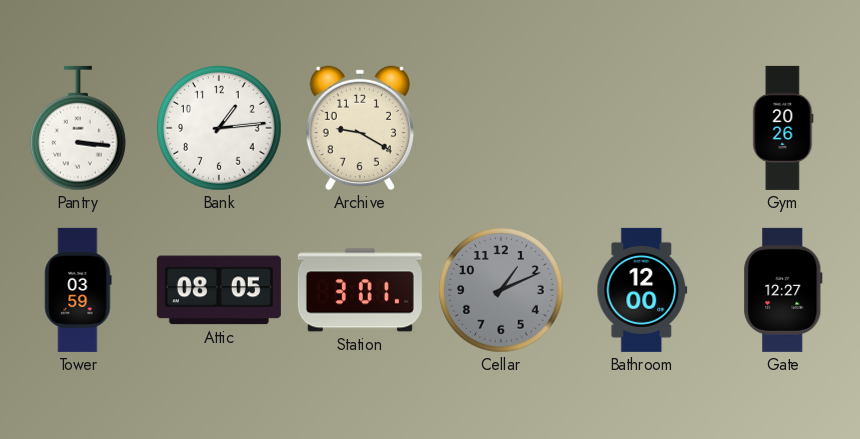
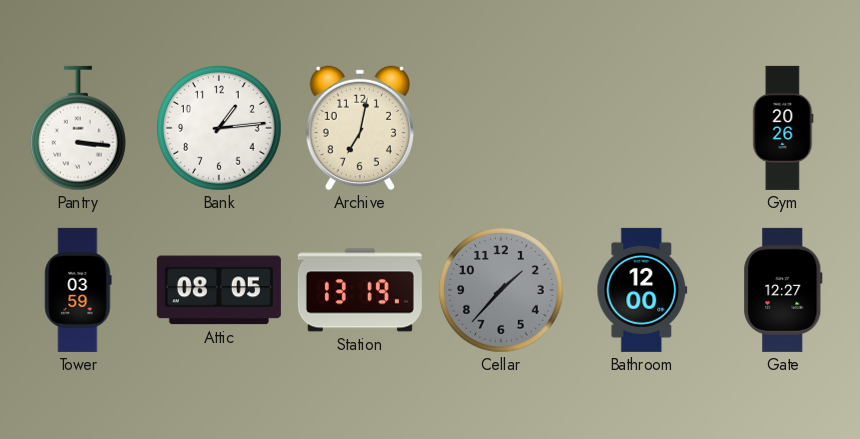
Archive: 9:20 -> 7:02
Station: 3:01 -> 13:19
Cellar: 1:11 -> 1:37
